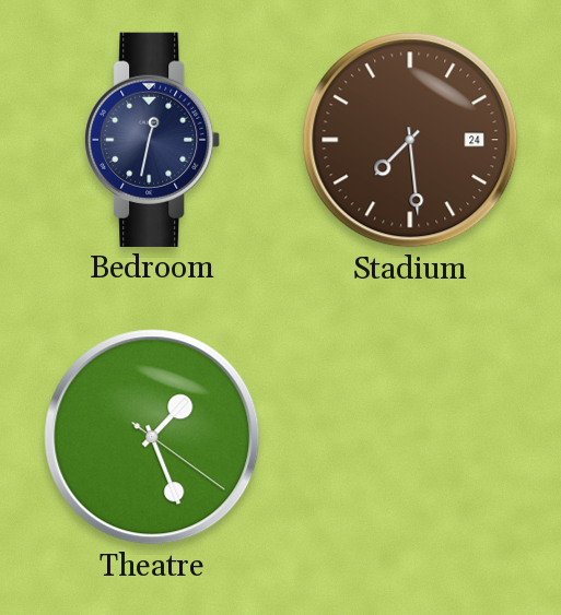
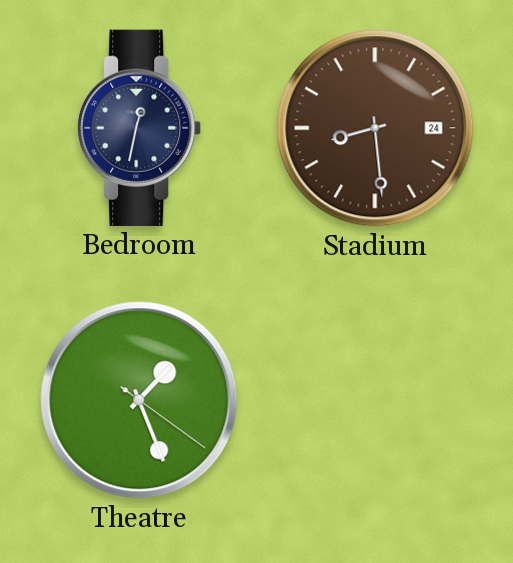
Stadium: 7:29 -> 8:29
